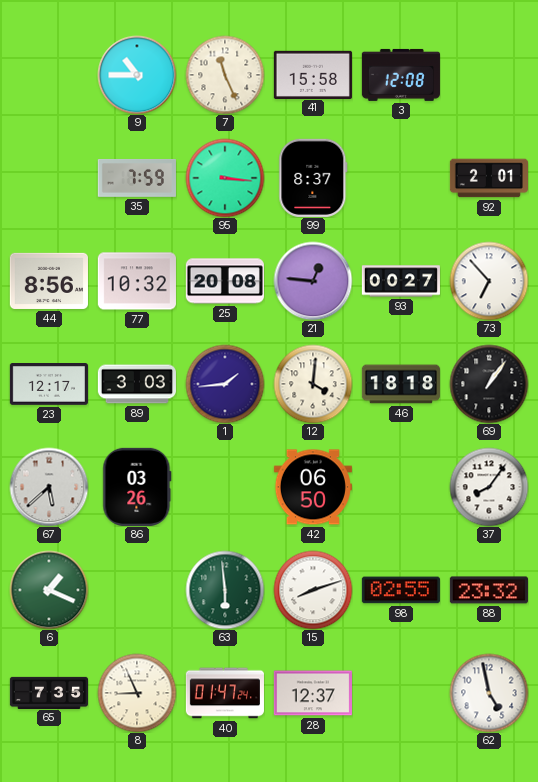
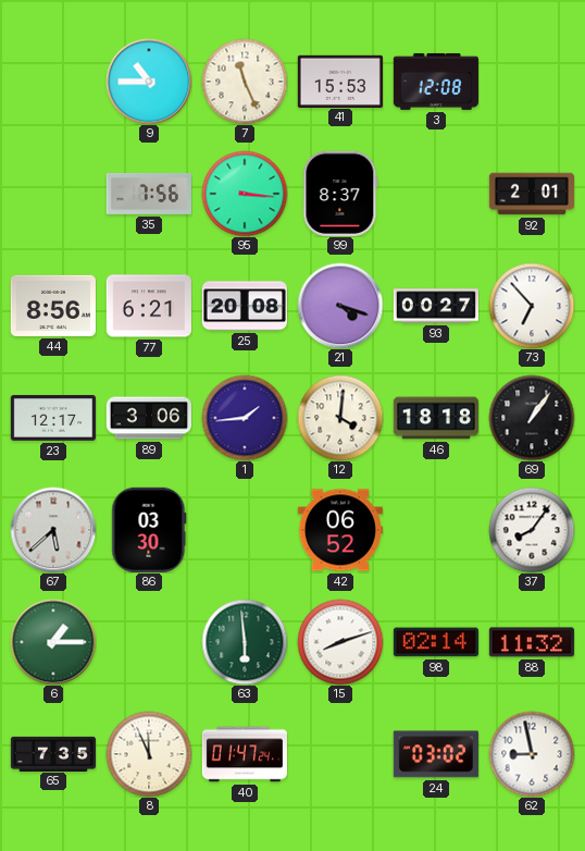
41: 15:58 -> 15:53
35: 7:59 -> 7:56
77: 10:32 -> 6:21
21: 12:46 -> 4:18
89: 3:03 -> 3:06
86: 03:26 -> 03:30
42: 06:50 -> 06:52
6: 1:19 -> 1:15
98: 02:55 -> 02:14
88: 23:32 -> 11:32
8: 8:56 -> 11:56
28: 12:37 -> none
24: none -> 03:02
62: 4:58 -> 8:58
